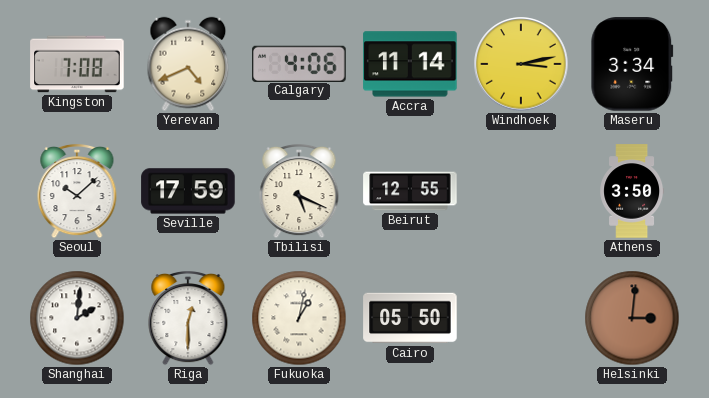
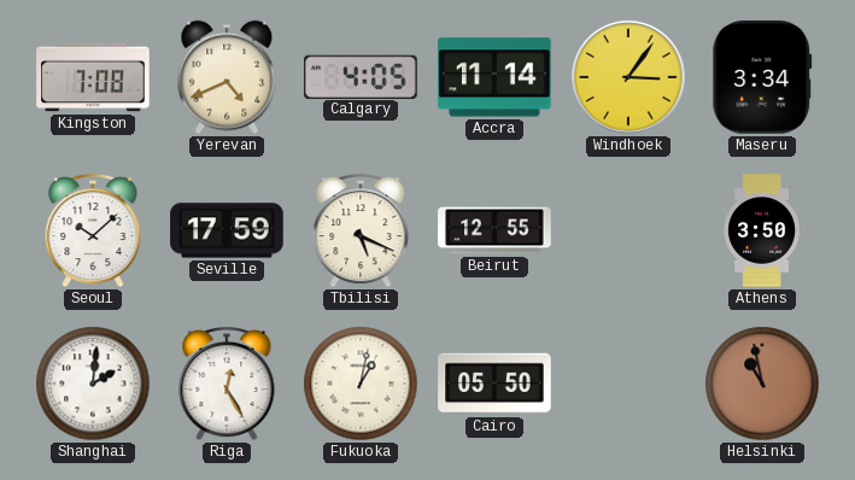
Calgary: 4:06 -> 4:05
Windhoek: 3:13 -> 3:06
Riga: 12:30 -> 12:25
Helsinki: 3:01 -> 10:58
